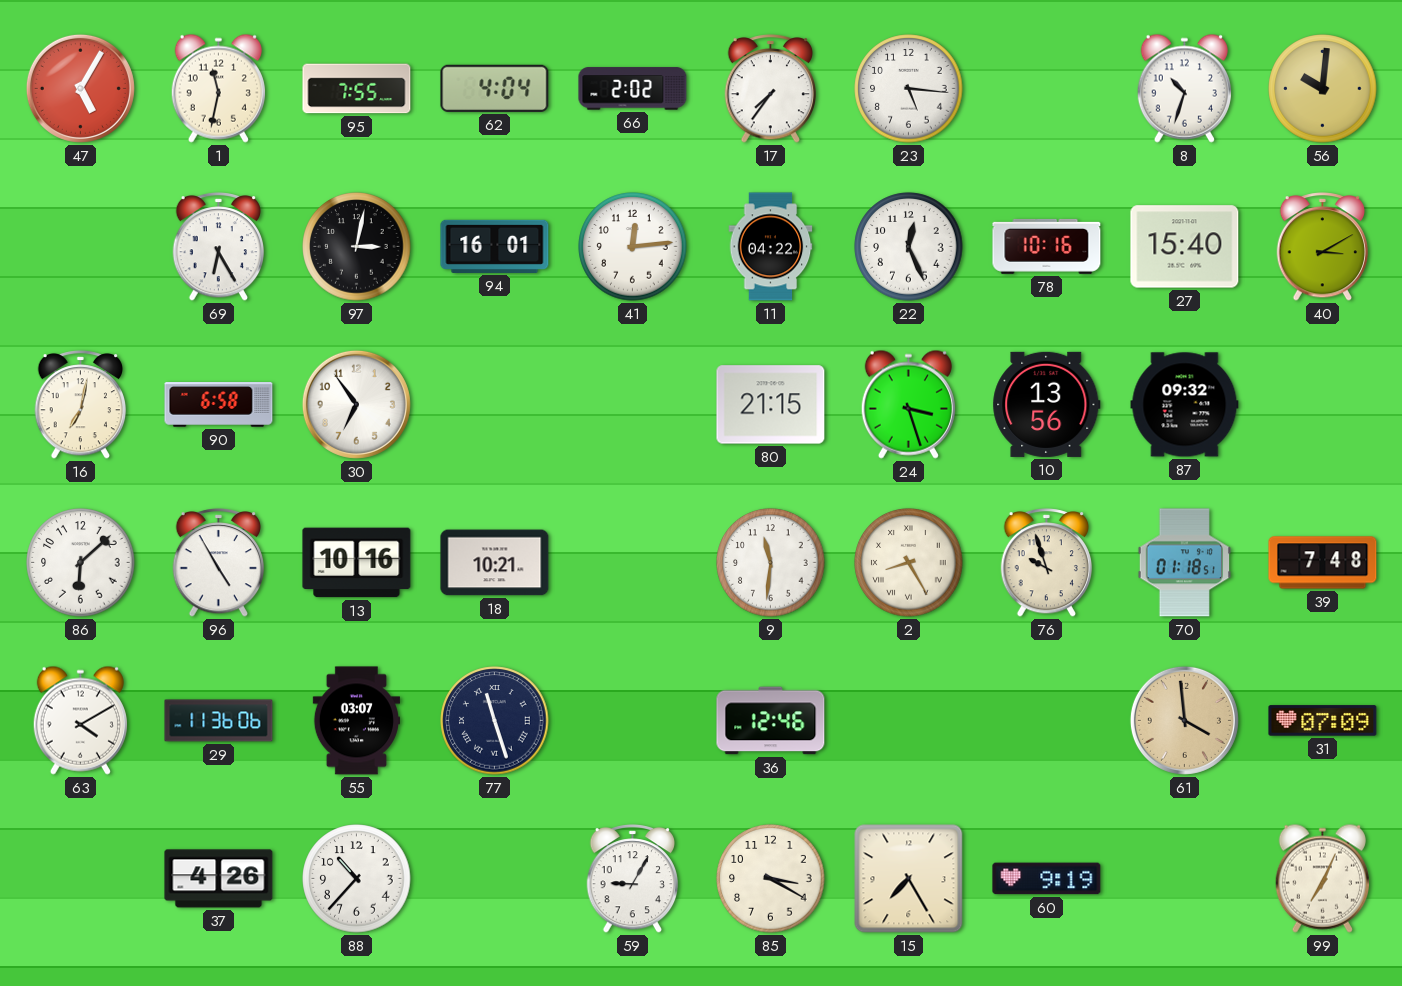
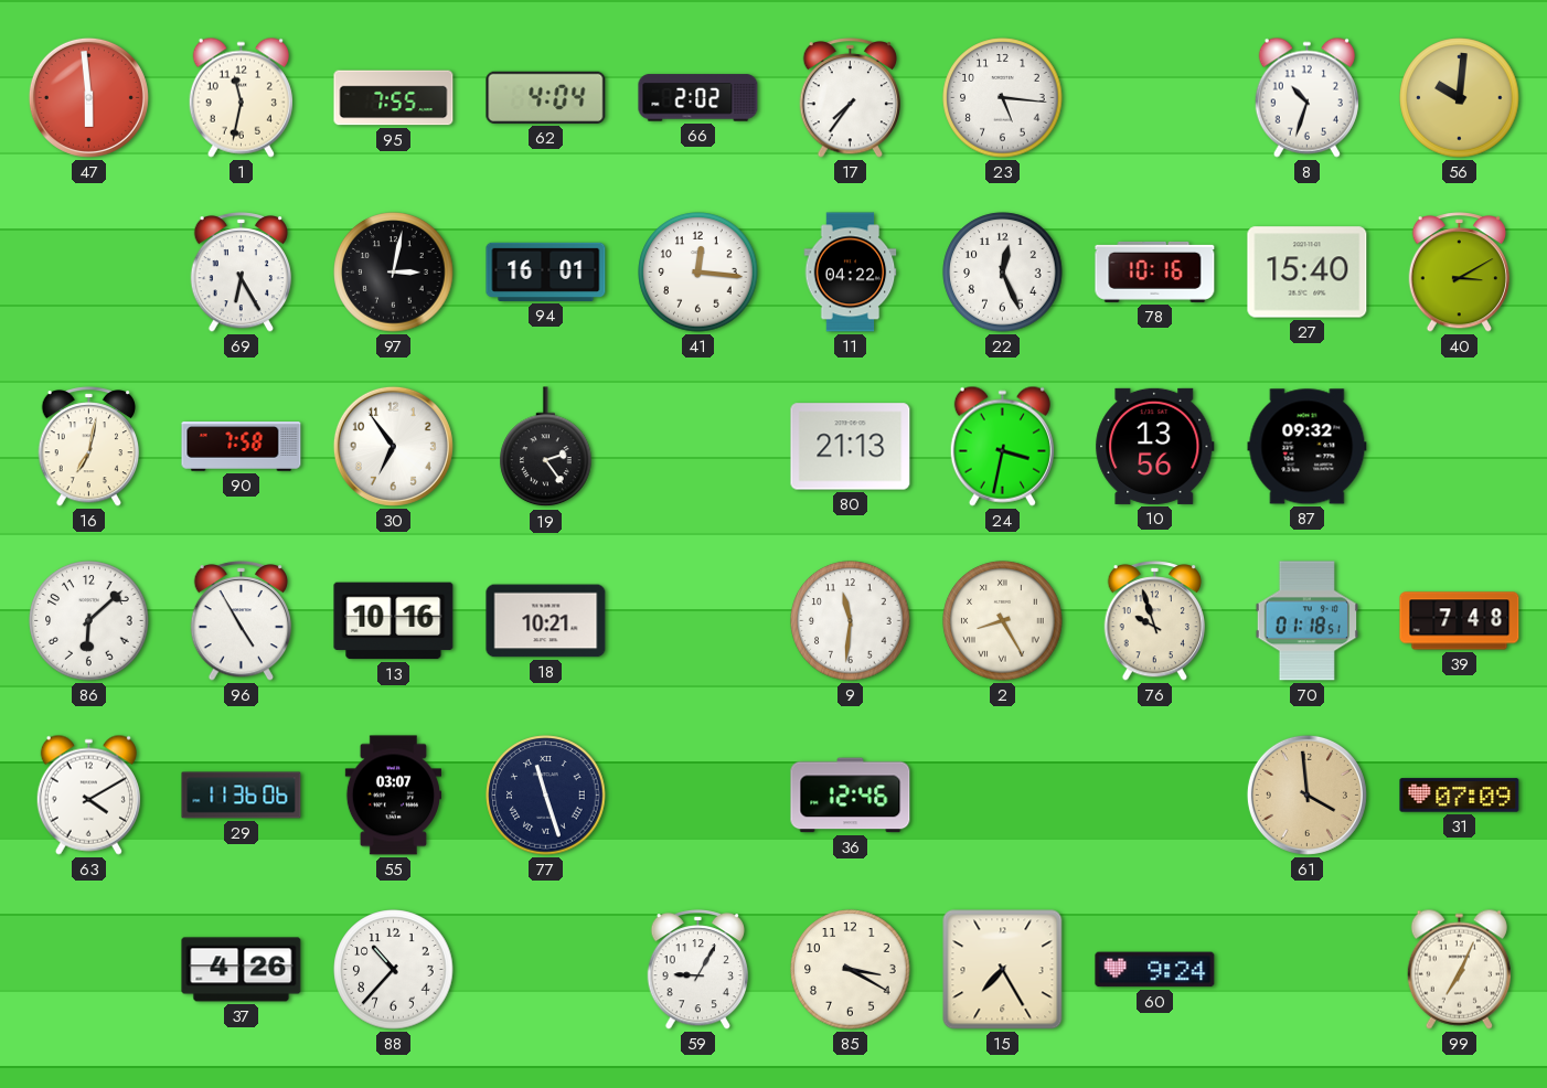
47: 5:05 -> 5:59
41: 12:14 -> 12:16
90: 6:58 -> 7:58
19: none -> 2:24
80: 21:15 -> 21:13
24: 3:27 -> 3:32
60: 9:19 -> 9:24
